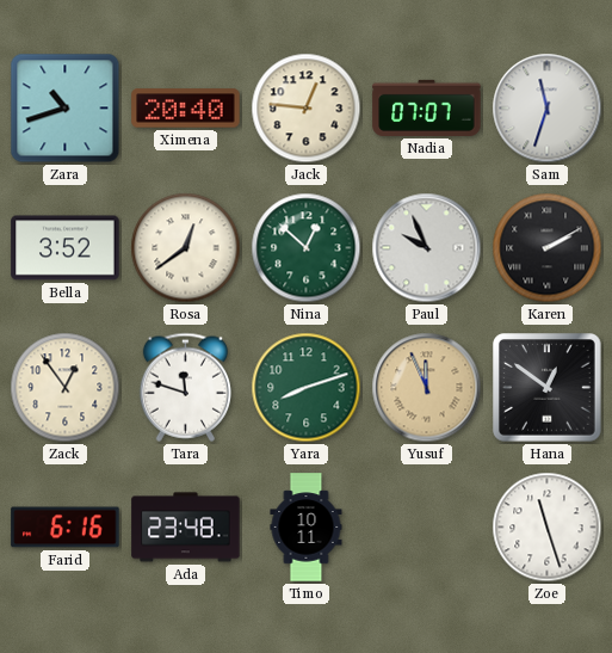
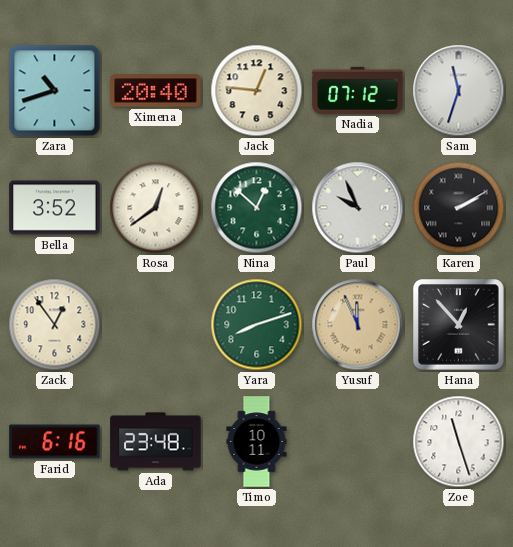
Nadia: 07:07 -> 07:12
Tara: 11:48 -> none
Hana: 12:51 -> 12:53
